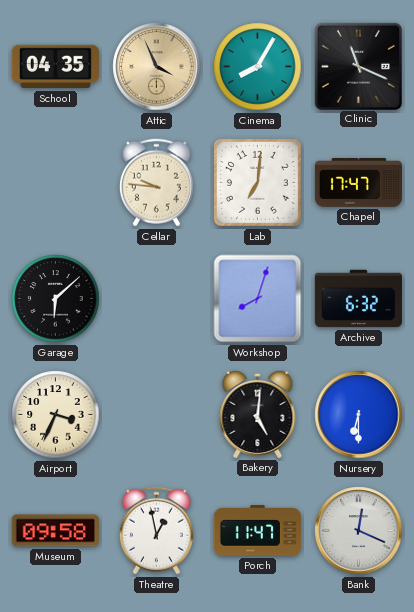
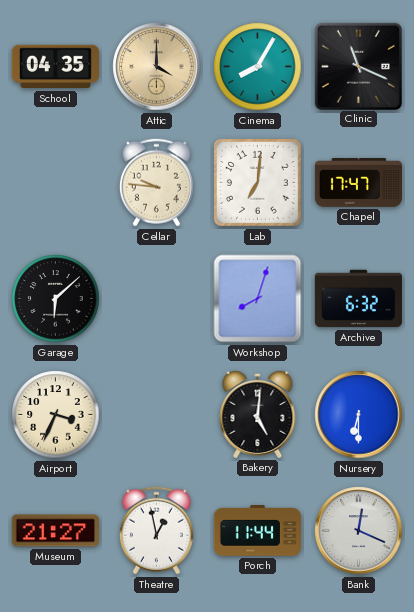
Attic: 3:56 -> 4:00
Museum: 09:58 -> 21:27
Porch: 11:47 -> 11:44
